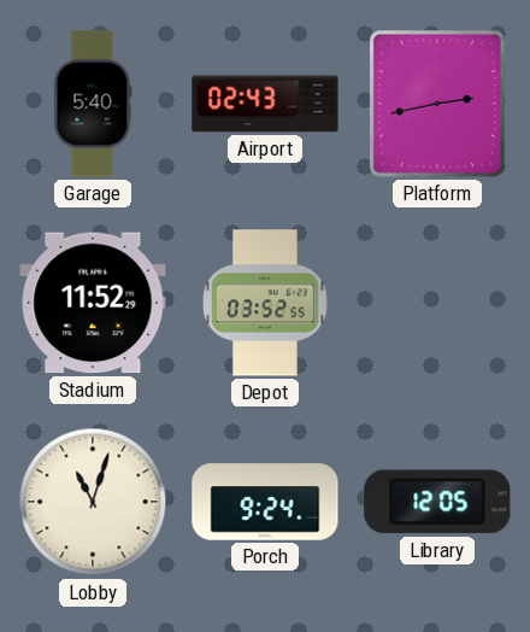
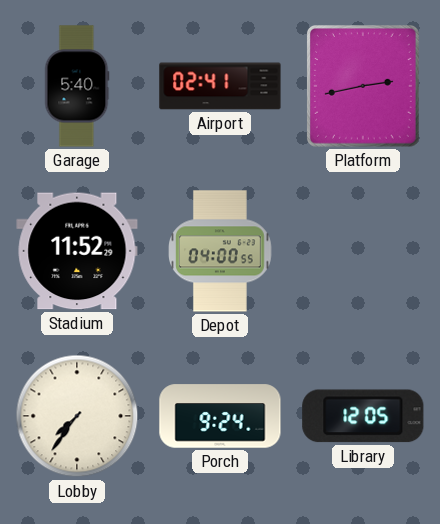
Airport: 02:43 -> 02:41
Depot: 03:52 -> 04:00
Lobby: 11:03 -> 7:36
